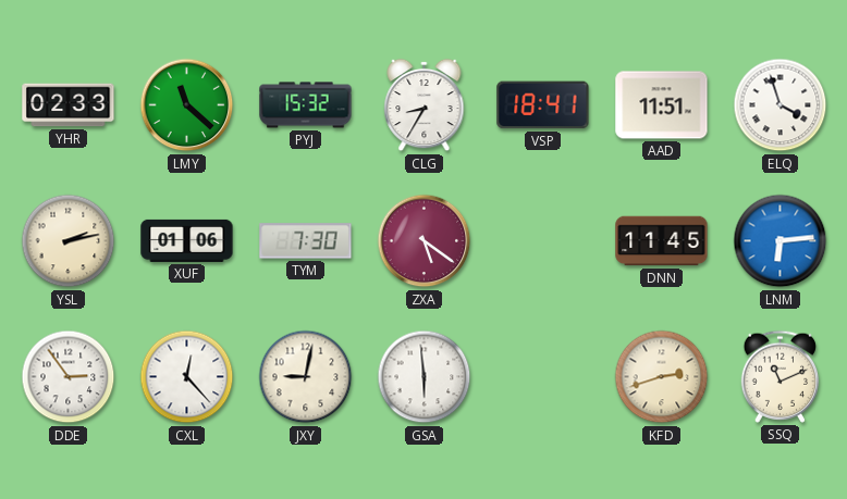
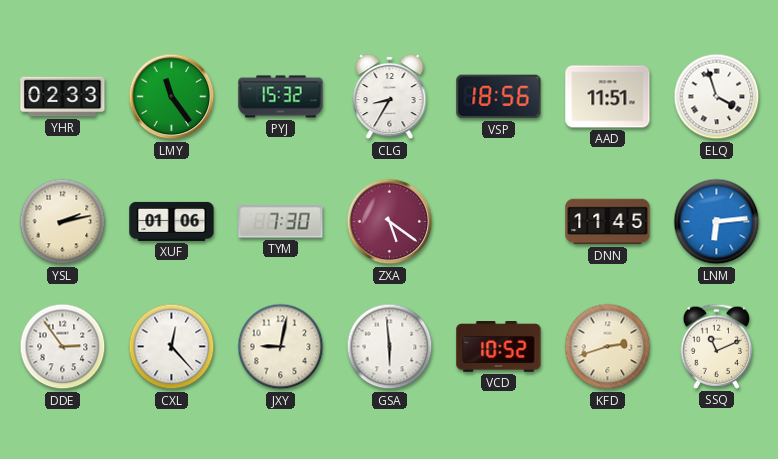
LMY: 11:22 -> 11:24
VSP: 18:41 -> 18:56
VCD: none -> 10:52
